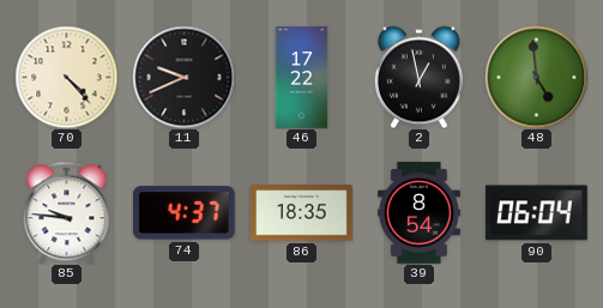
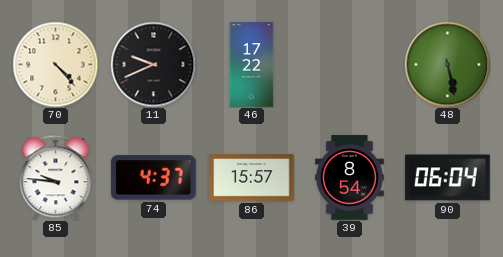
2: 12:58 -> none
48: 4:59 -> 5:28
86: 18:35 -> 15:57
